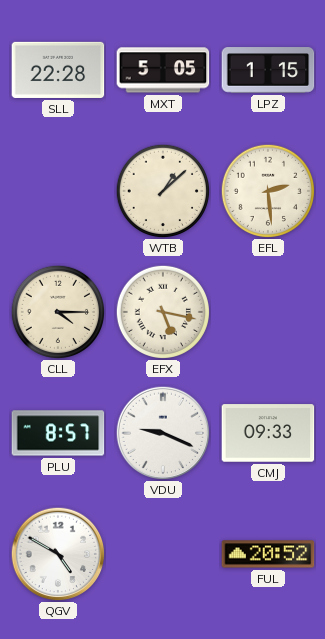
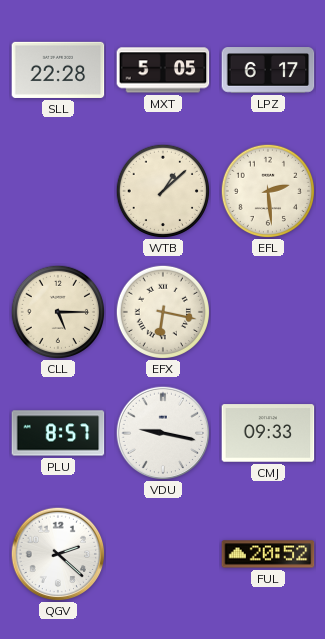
LPZ: 1:15 -> 6:17
CLL: 4:15 -> 5:15
EFX: 5:17 -> 6:17
VDU: 9:19 -> 9:17
QGV: 4:50 -> 2:22
